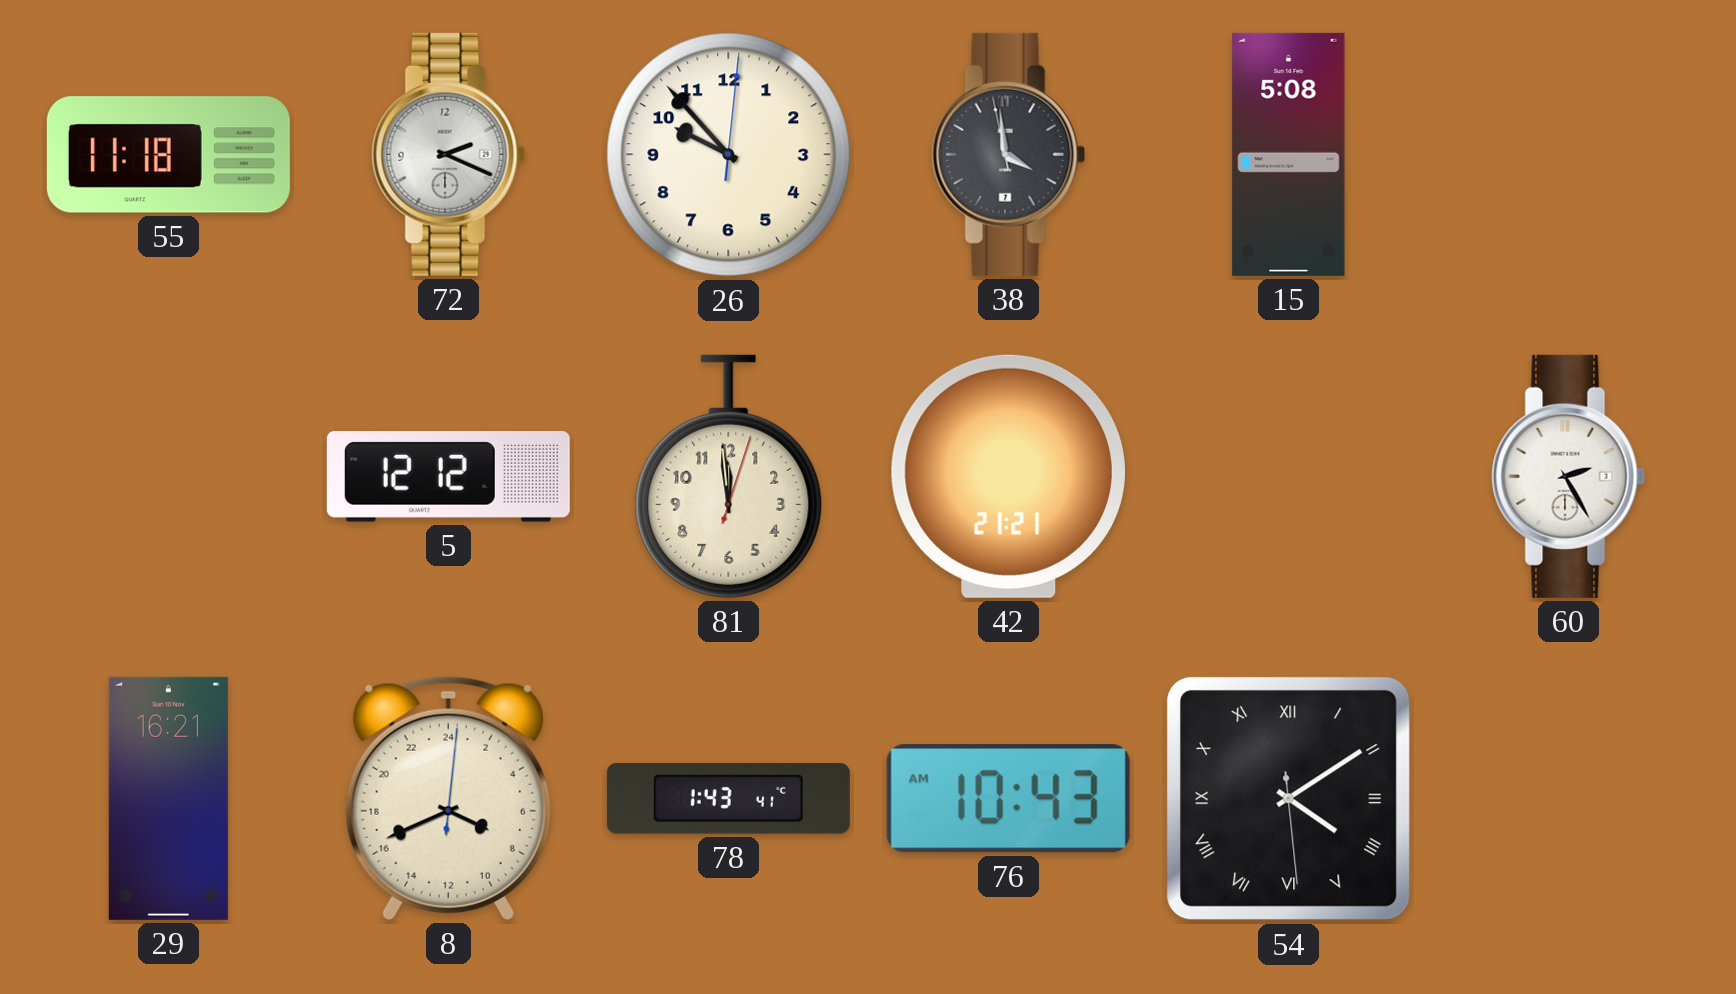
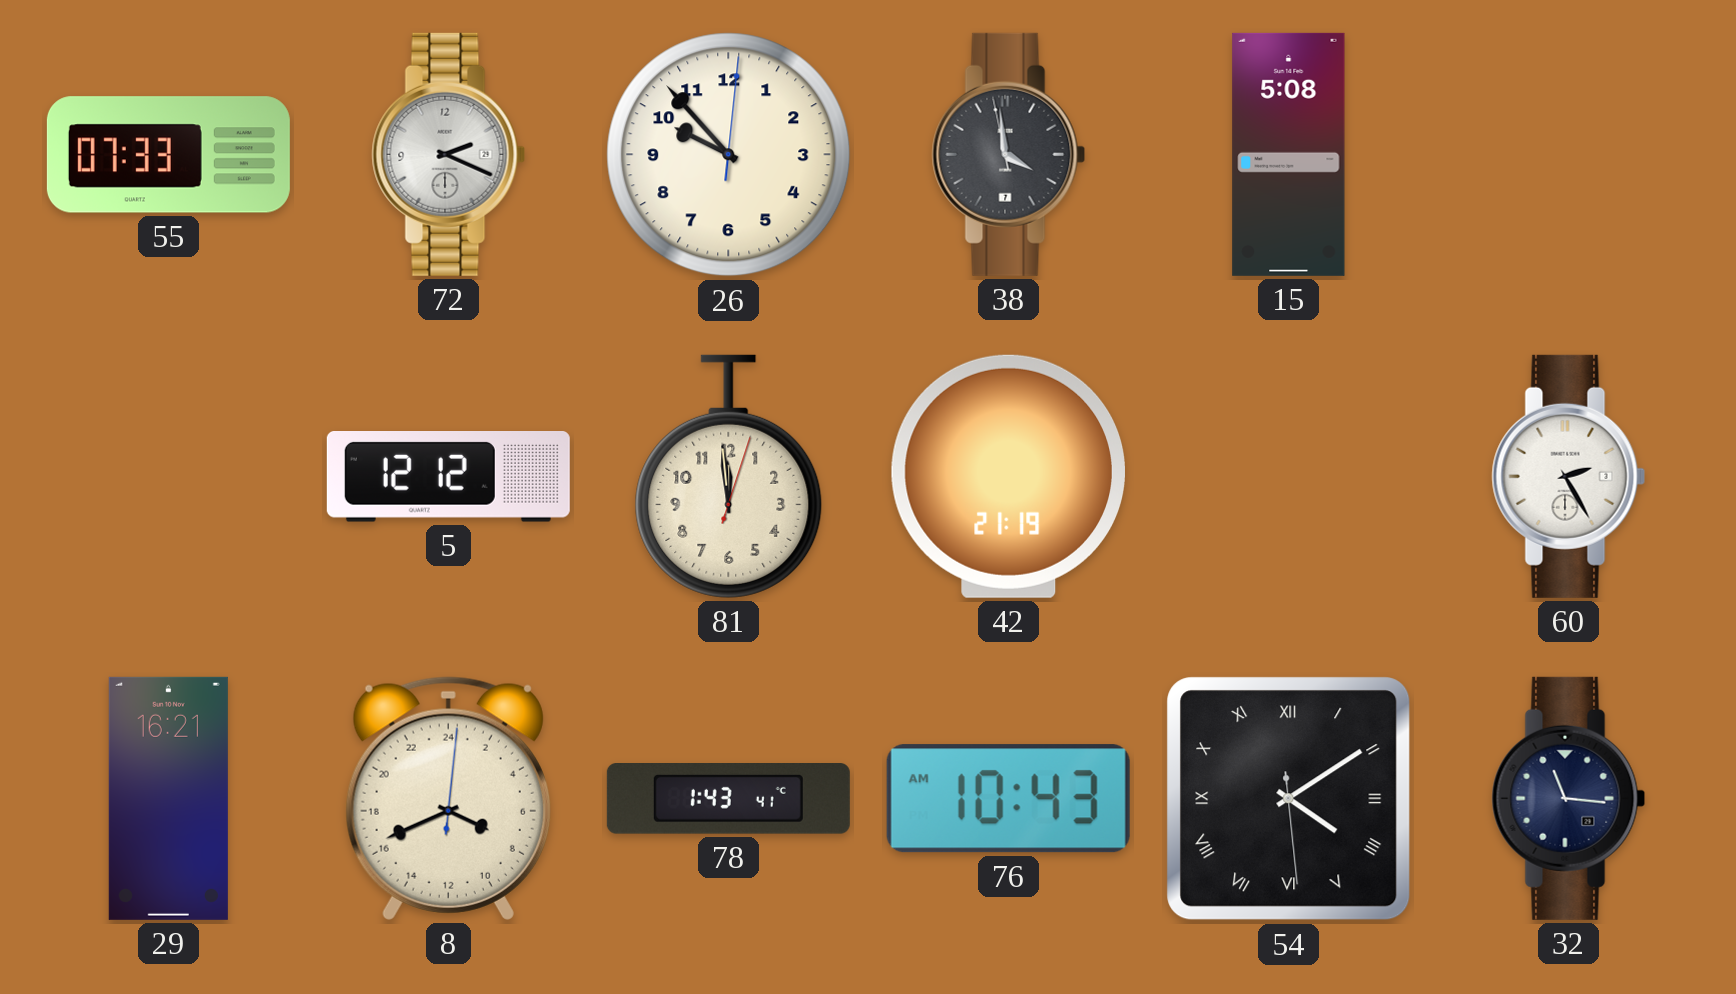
55: 11:18 -> 07:33
42: 21:21 -> 21:19
32: none -> 11:16
